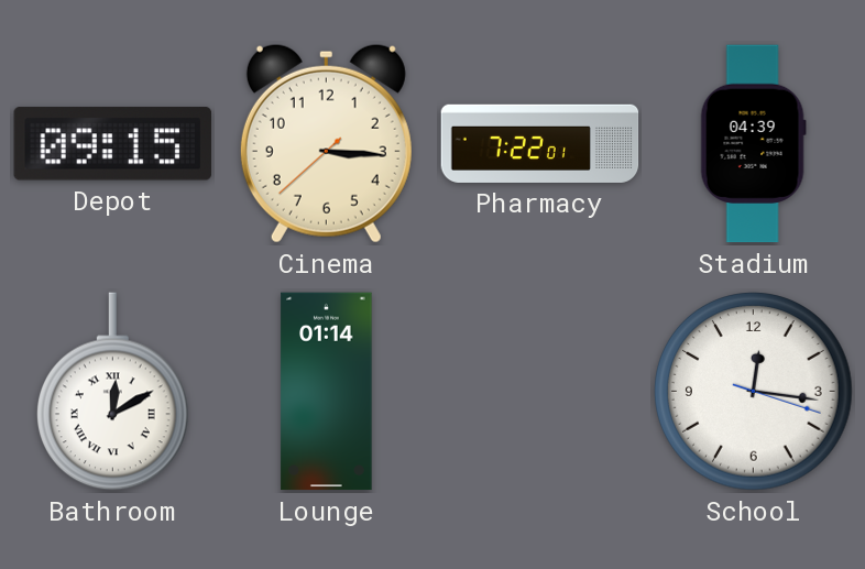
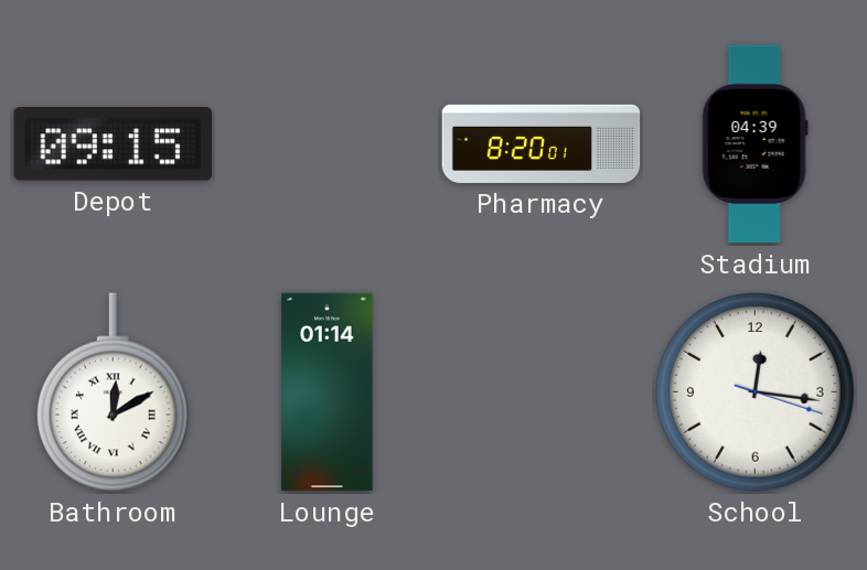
Cinema: 3:15 -> none
Pharmacy: 7:22 -> 8:20
